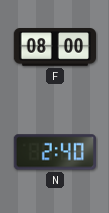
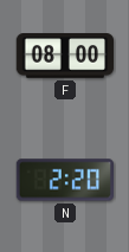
N: 2:40 -> 2:20
